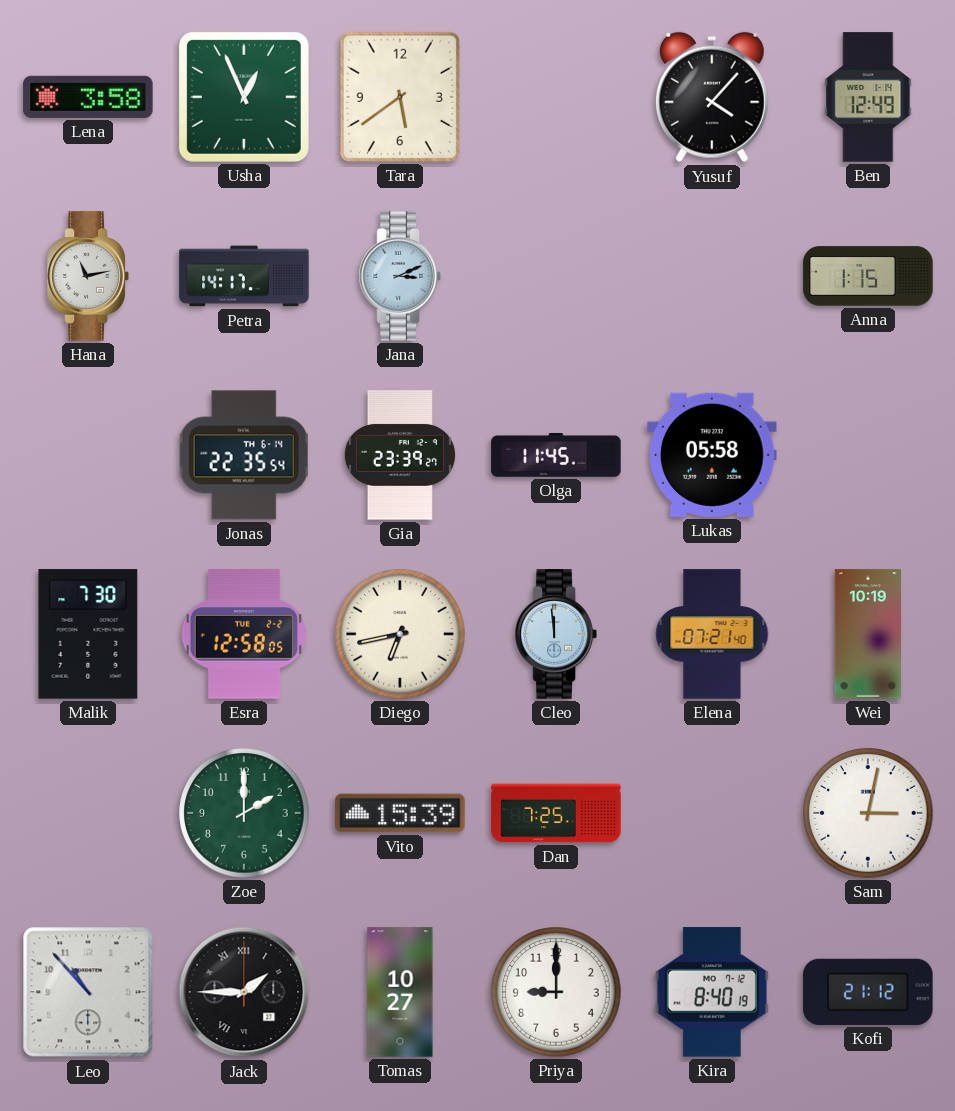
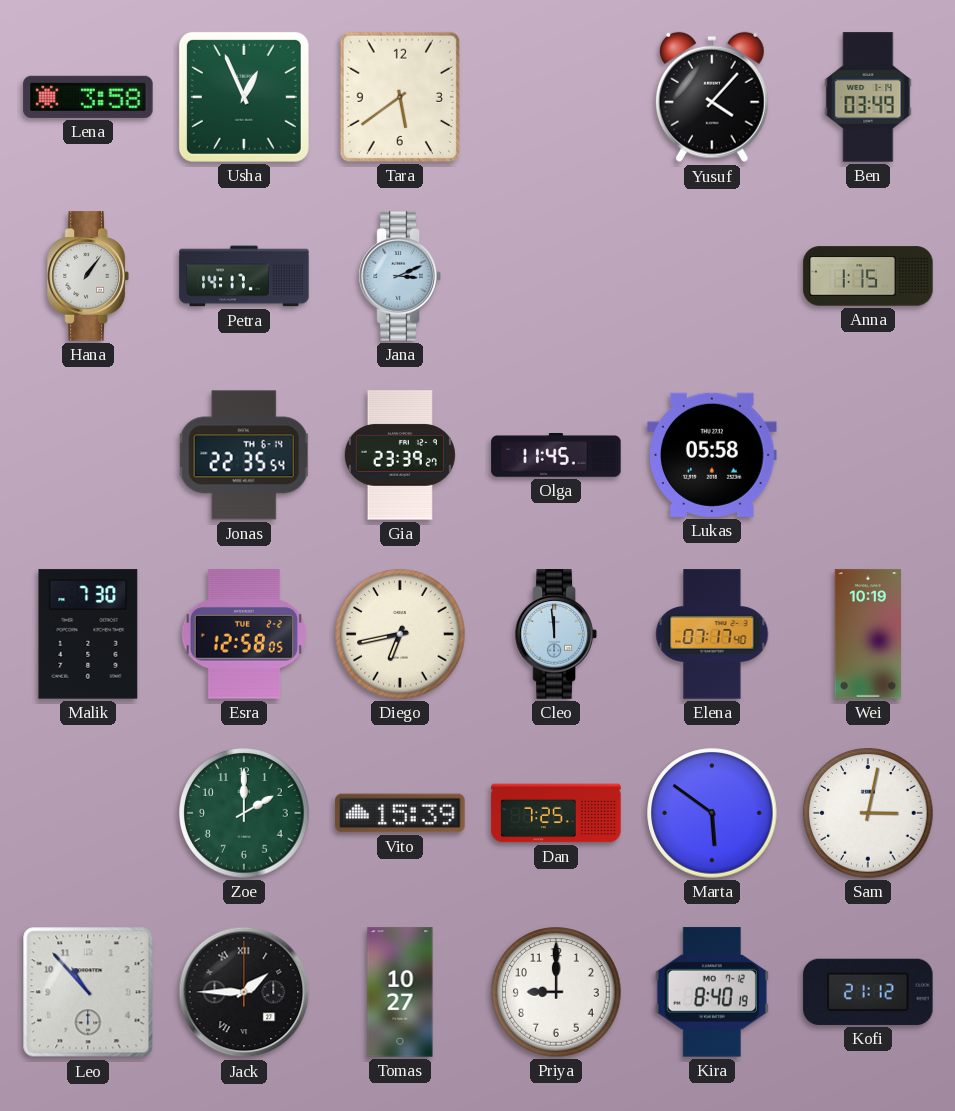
Ben: 12:49 -> 03:49
Hana: 11:13 -> 1:06
Elena: 07:21 -> 07:17
Marta: none -> 5:51
